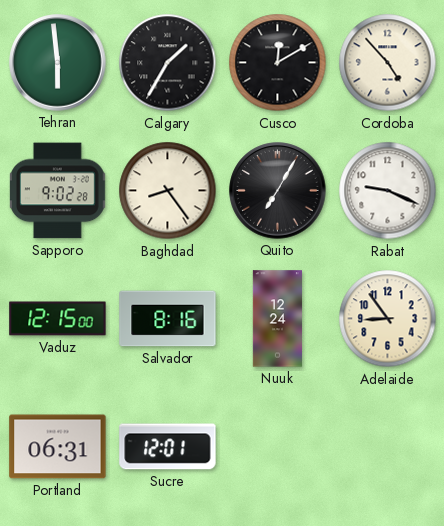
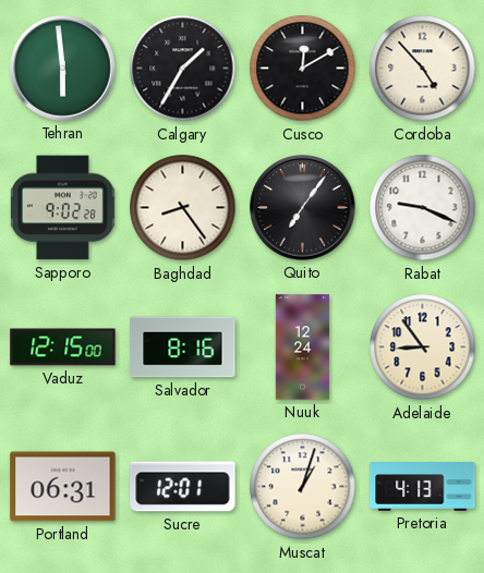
Quito: 7:05 -> 7:06
Muscat: none -> 1:03
Pretoria: none -> 4:13
